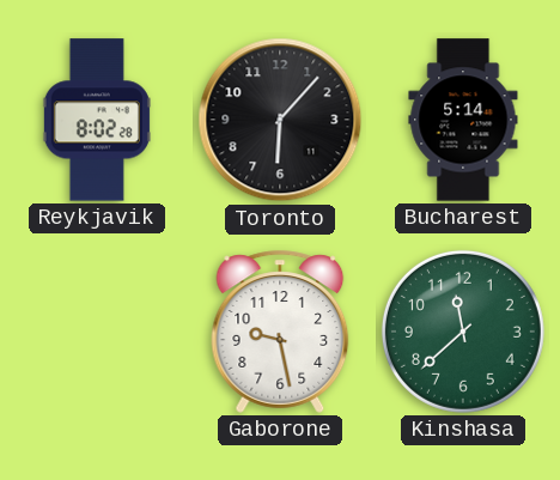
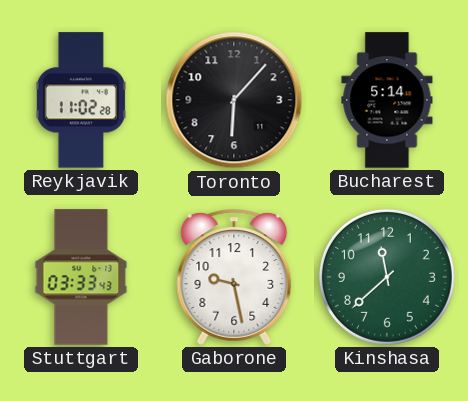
Reykjavik: 8:02 -> 11:02
Stuttgart: none -> 03:33
